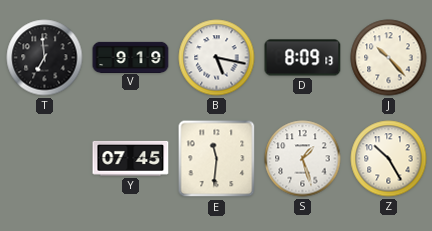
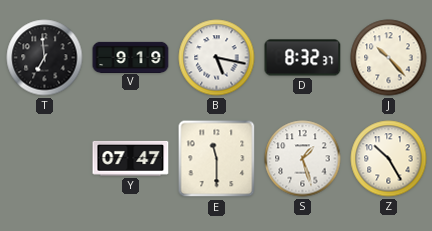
D: 8:09 -> 8:32
Y: 07:45 -> 07:47
E: 11:31 -> 11:30
